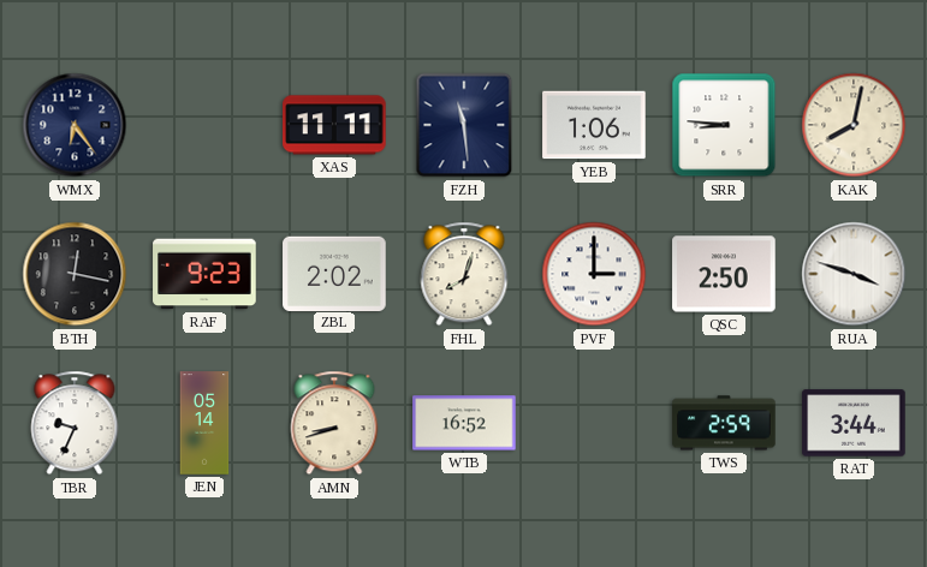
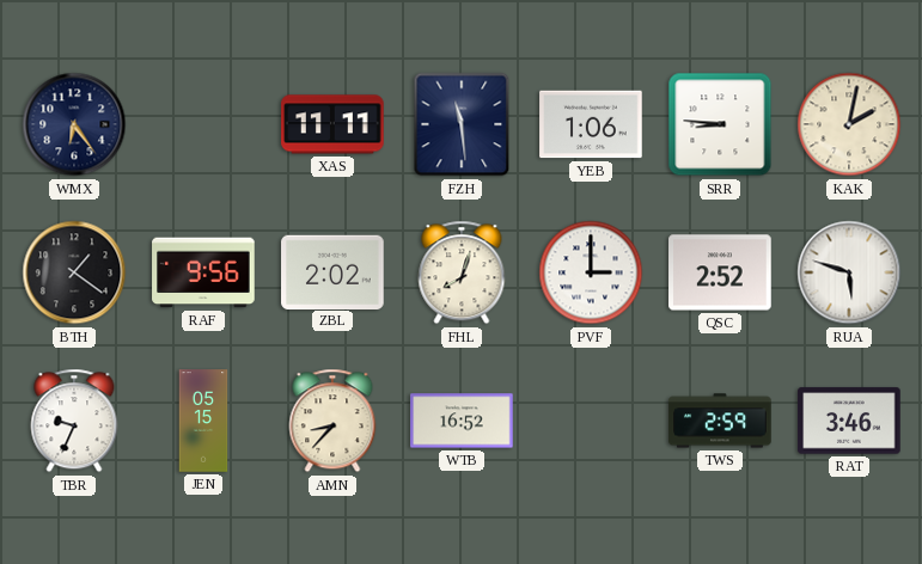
KAK: 8:02 -> 2:02
BTH: 12:17 -> 1:21
RAF: 9:23 -> 9:56
QSC: 2:50 -> 2:52
RUA: 3:48 -> 5:48
JEN: 05:14 -> 05:15
AMN: 8:42 -> 8:37
RAT: 3:44 -> 3:46
